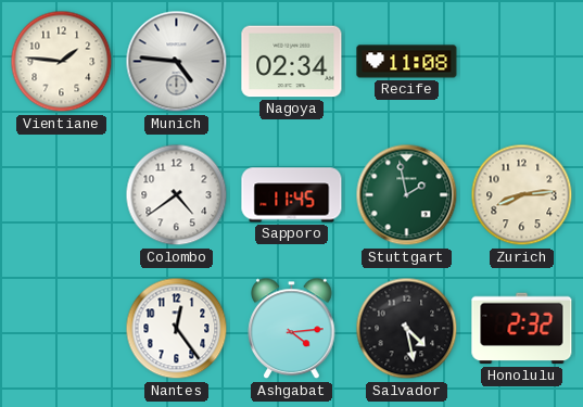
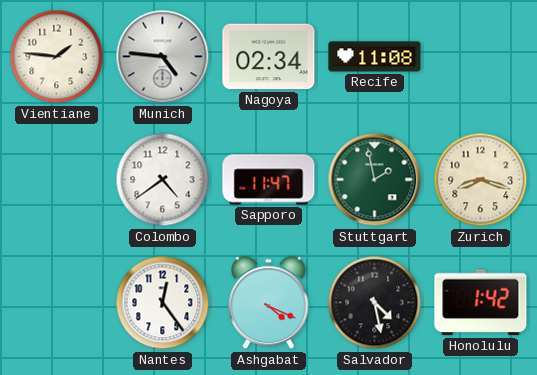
Sapporo: 11:45 -> 11:47
Zurich: 8:14 -> 8:18
Ashgabat: 4:14 -> 4:19
Honolulu: 2:32 -> 1:42
